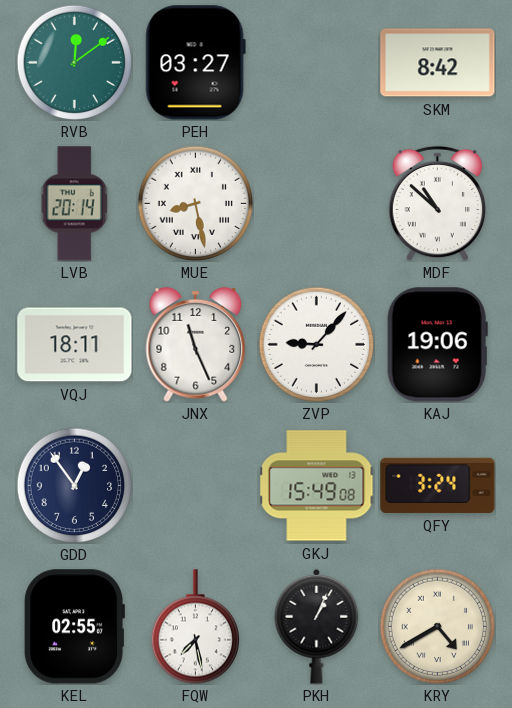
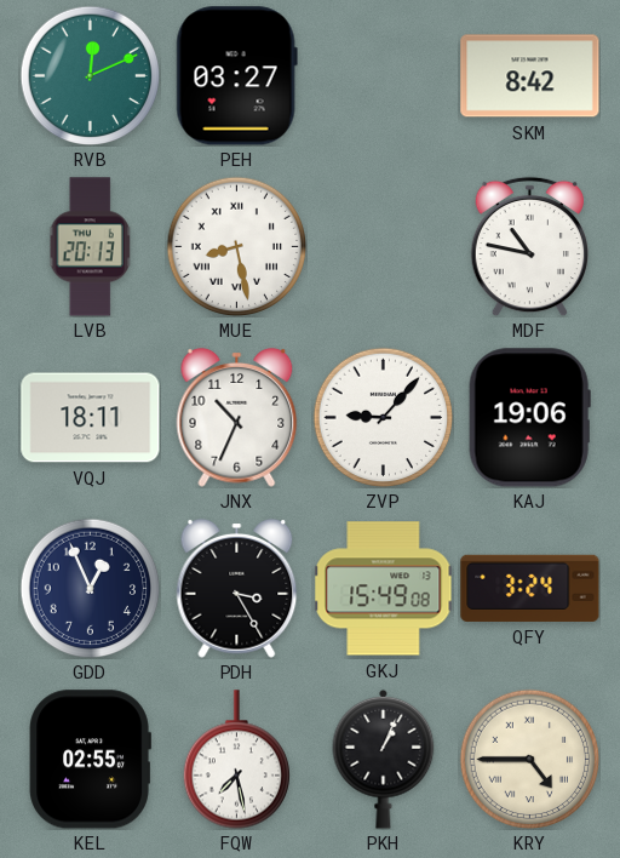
RVB: 12:09 -> 12:11
LVB: 20:14 -> 20:13
MDF: 10:52 -> 10:47
JNX: 11:26 -> 10:34
GDD: 12:54 -> 12:56
PDH: none -> 3:25
KRY: 4:40 -> 4:45
